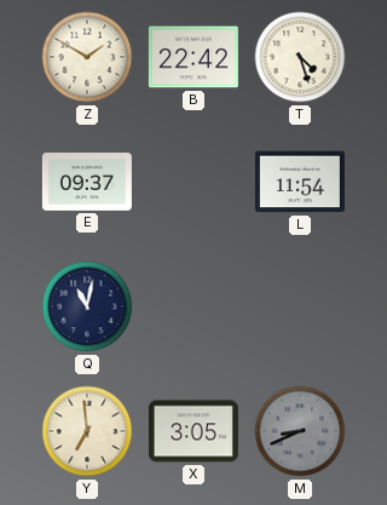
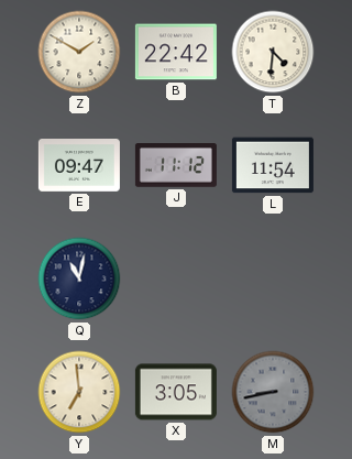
T: 4:27 -> 4:31
E: 09:37 -> 09:47
J: none -> 11:12
M: 8:41 -> 8:43
